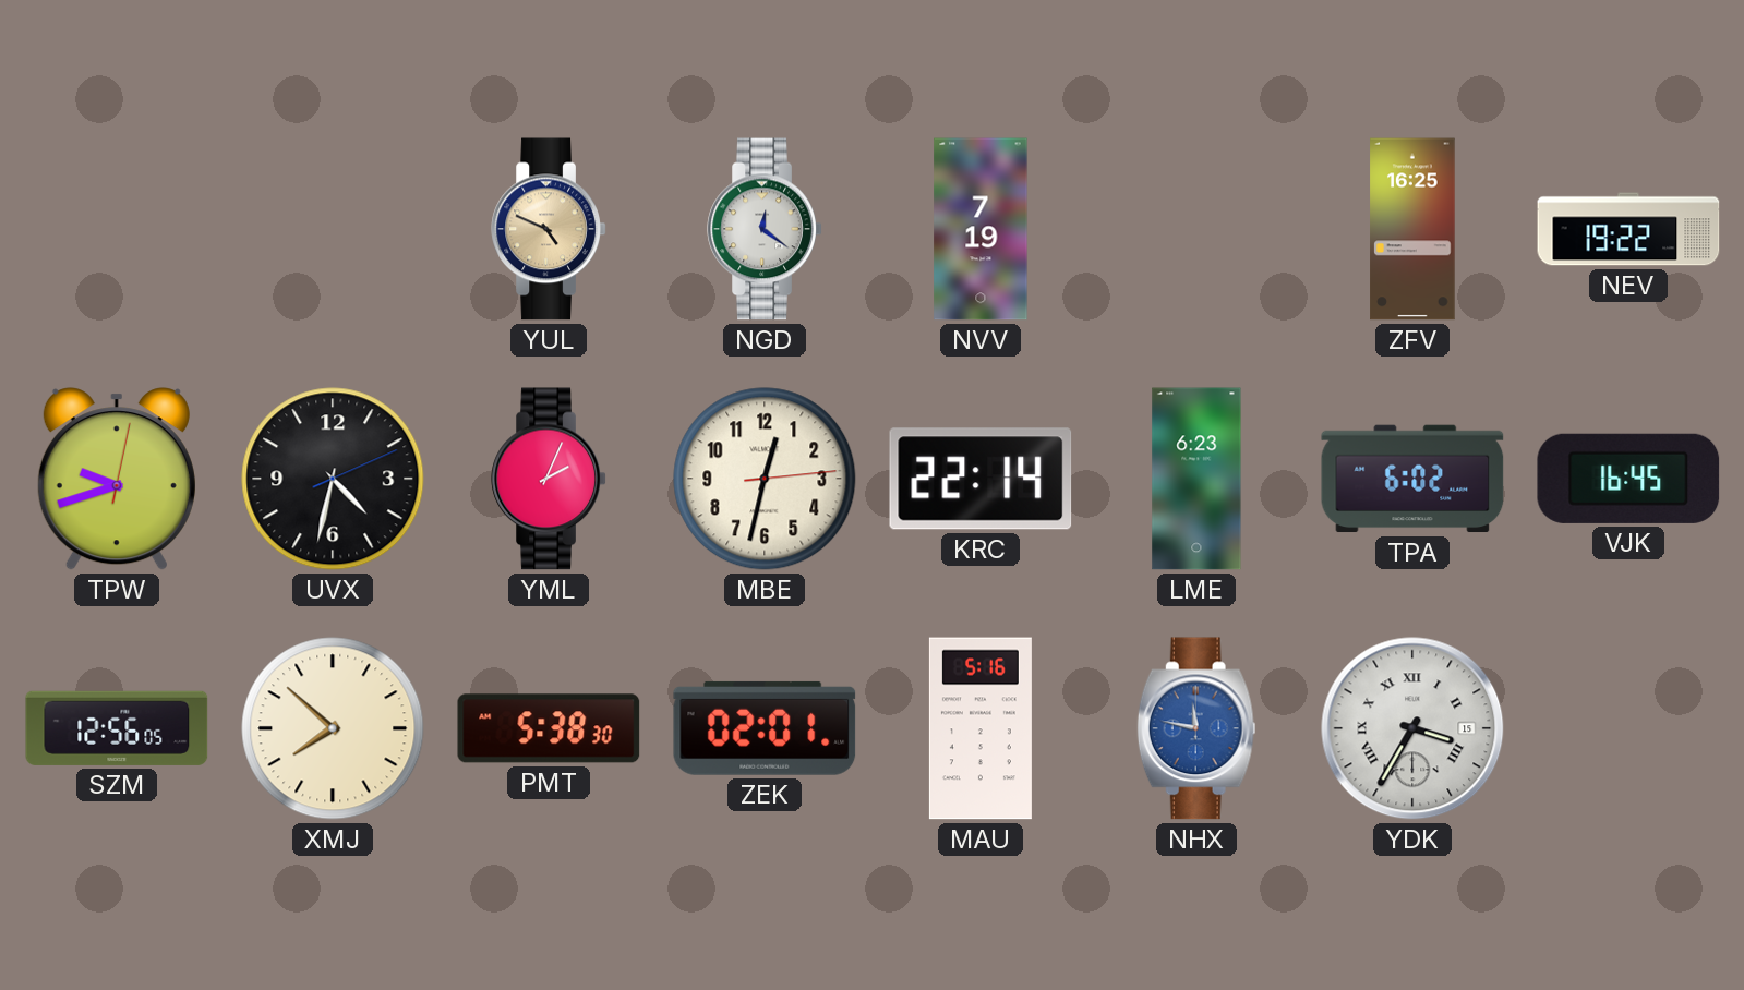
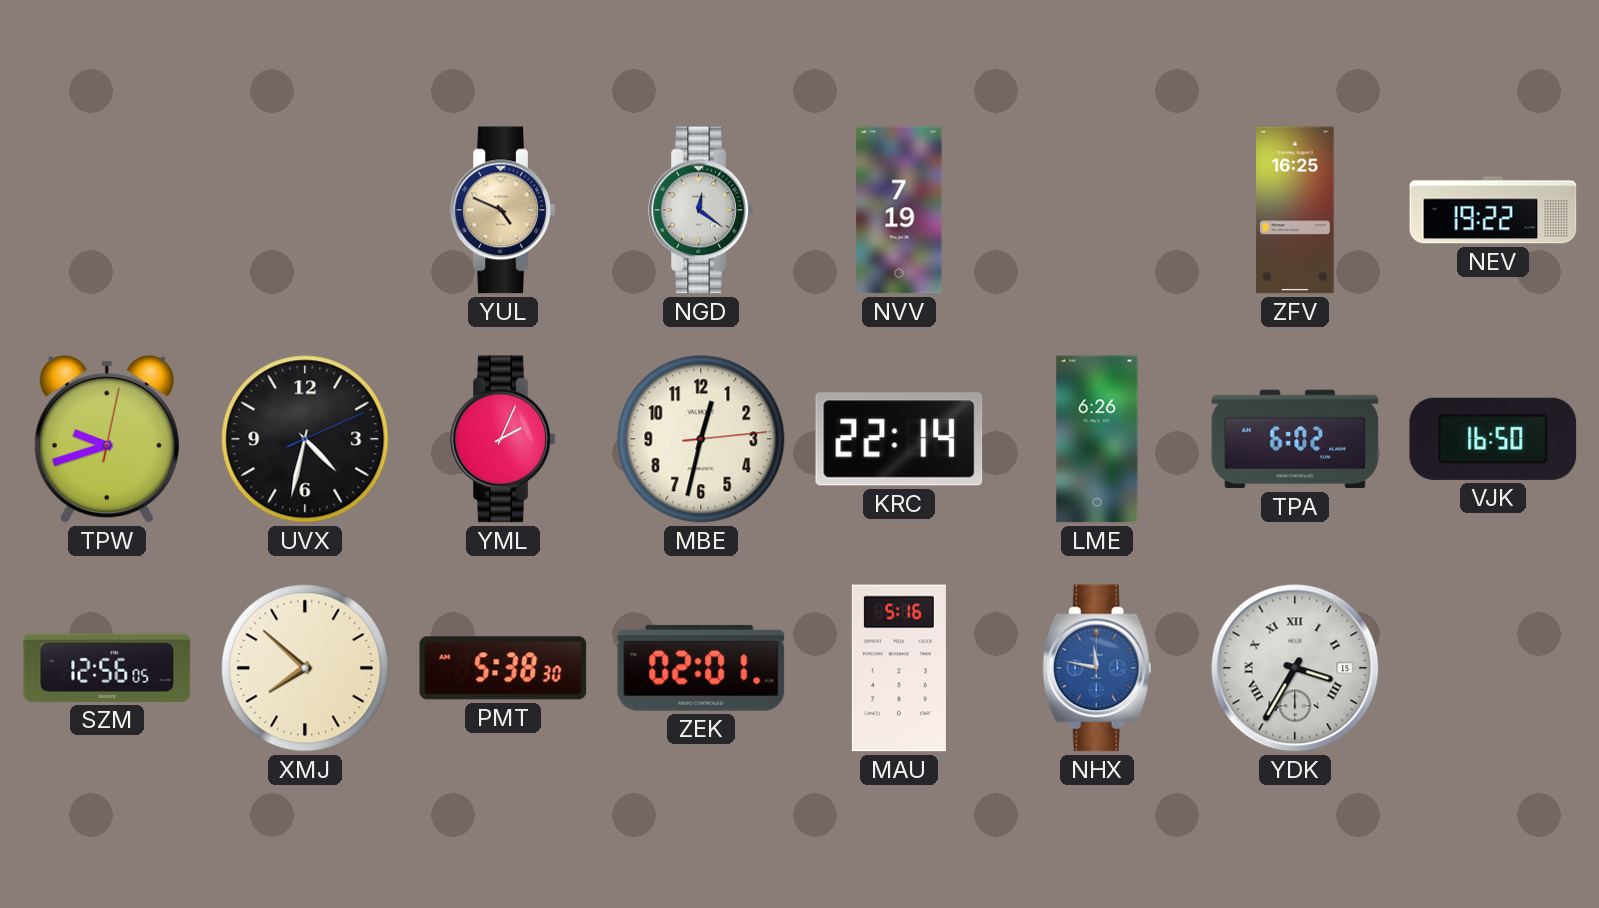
LME: 6:23 -> 6:26
VJK: 16:45 -> 16:50
